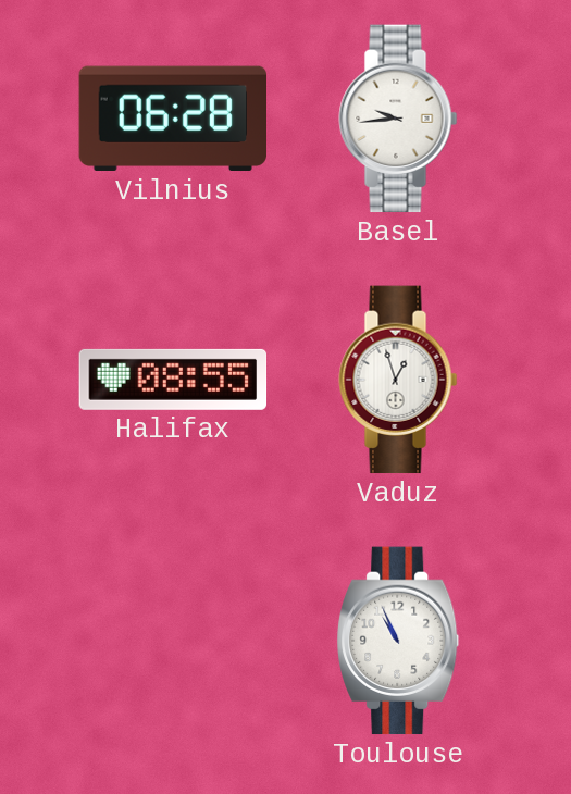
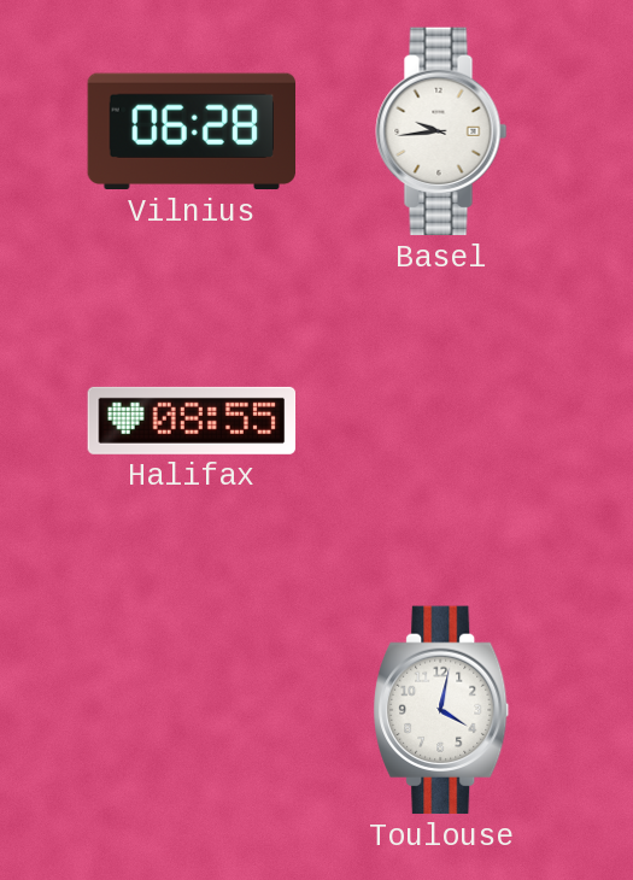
Vaduz: 12:57 -> none
Toulouse: 10:56 -> 4:02
